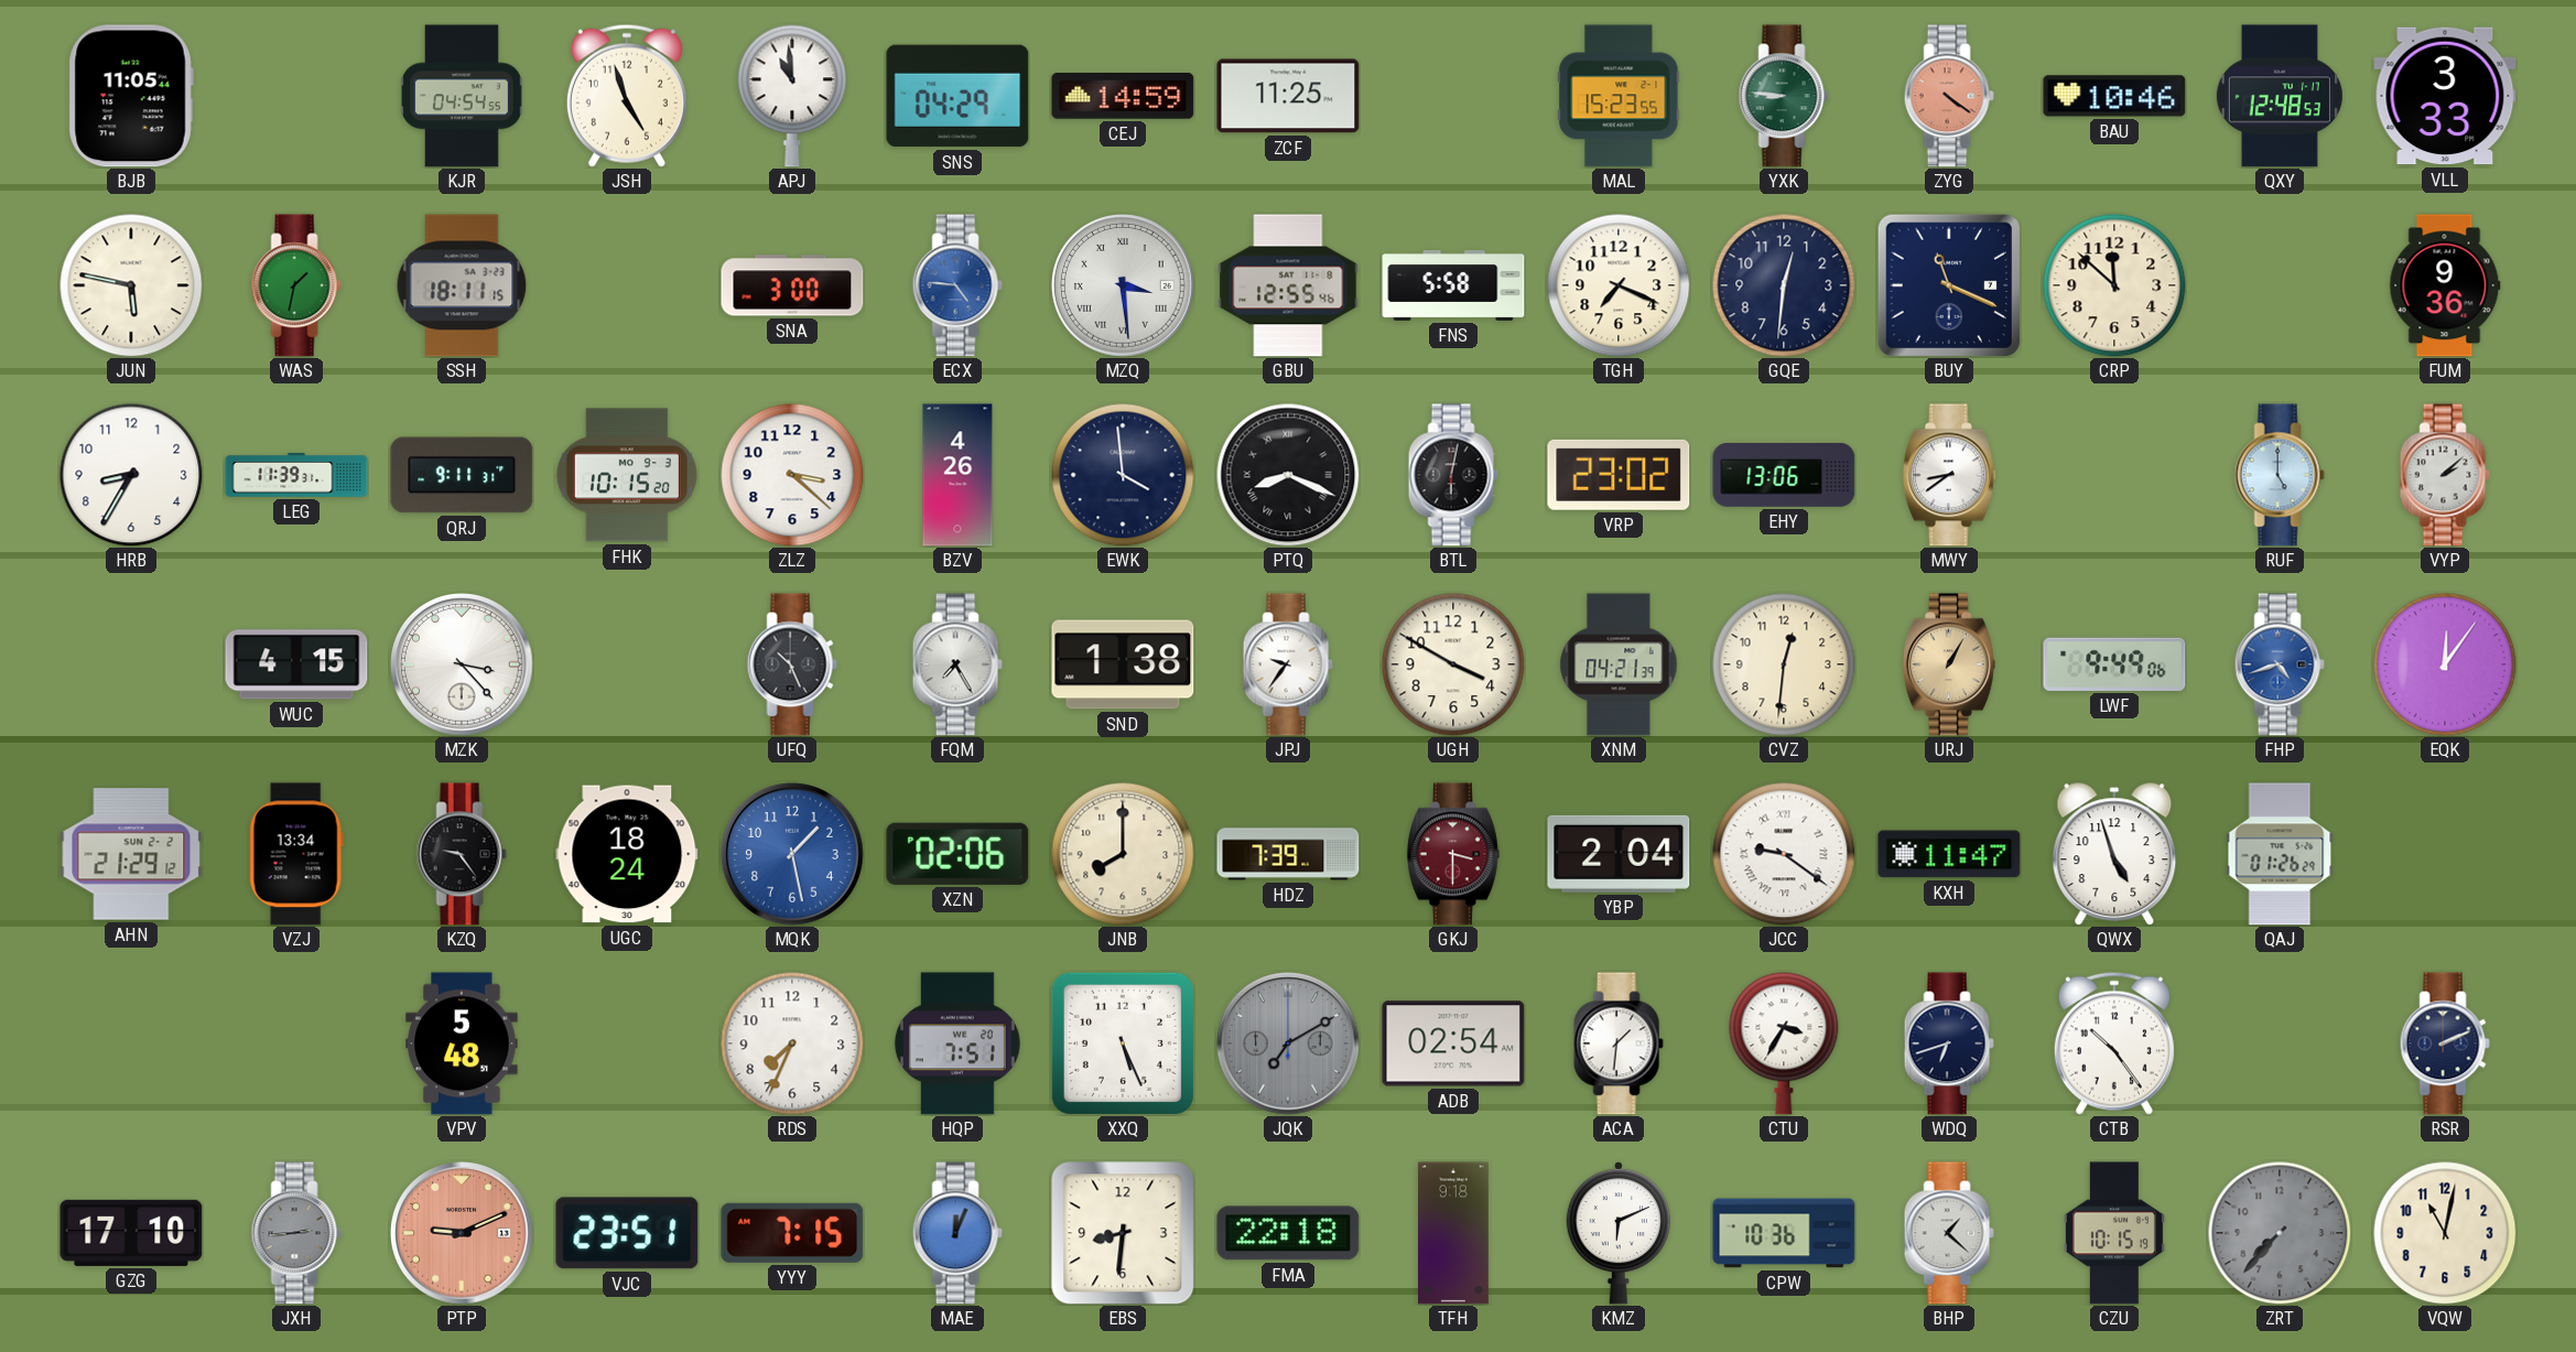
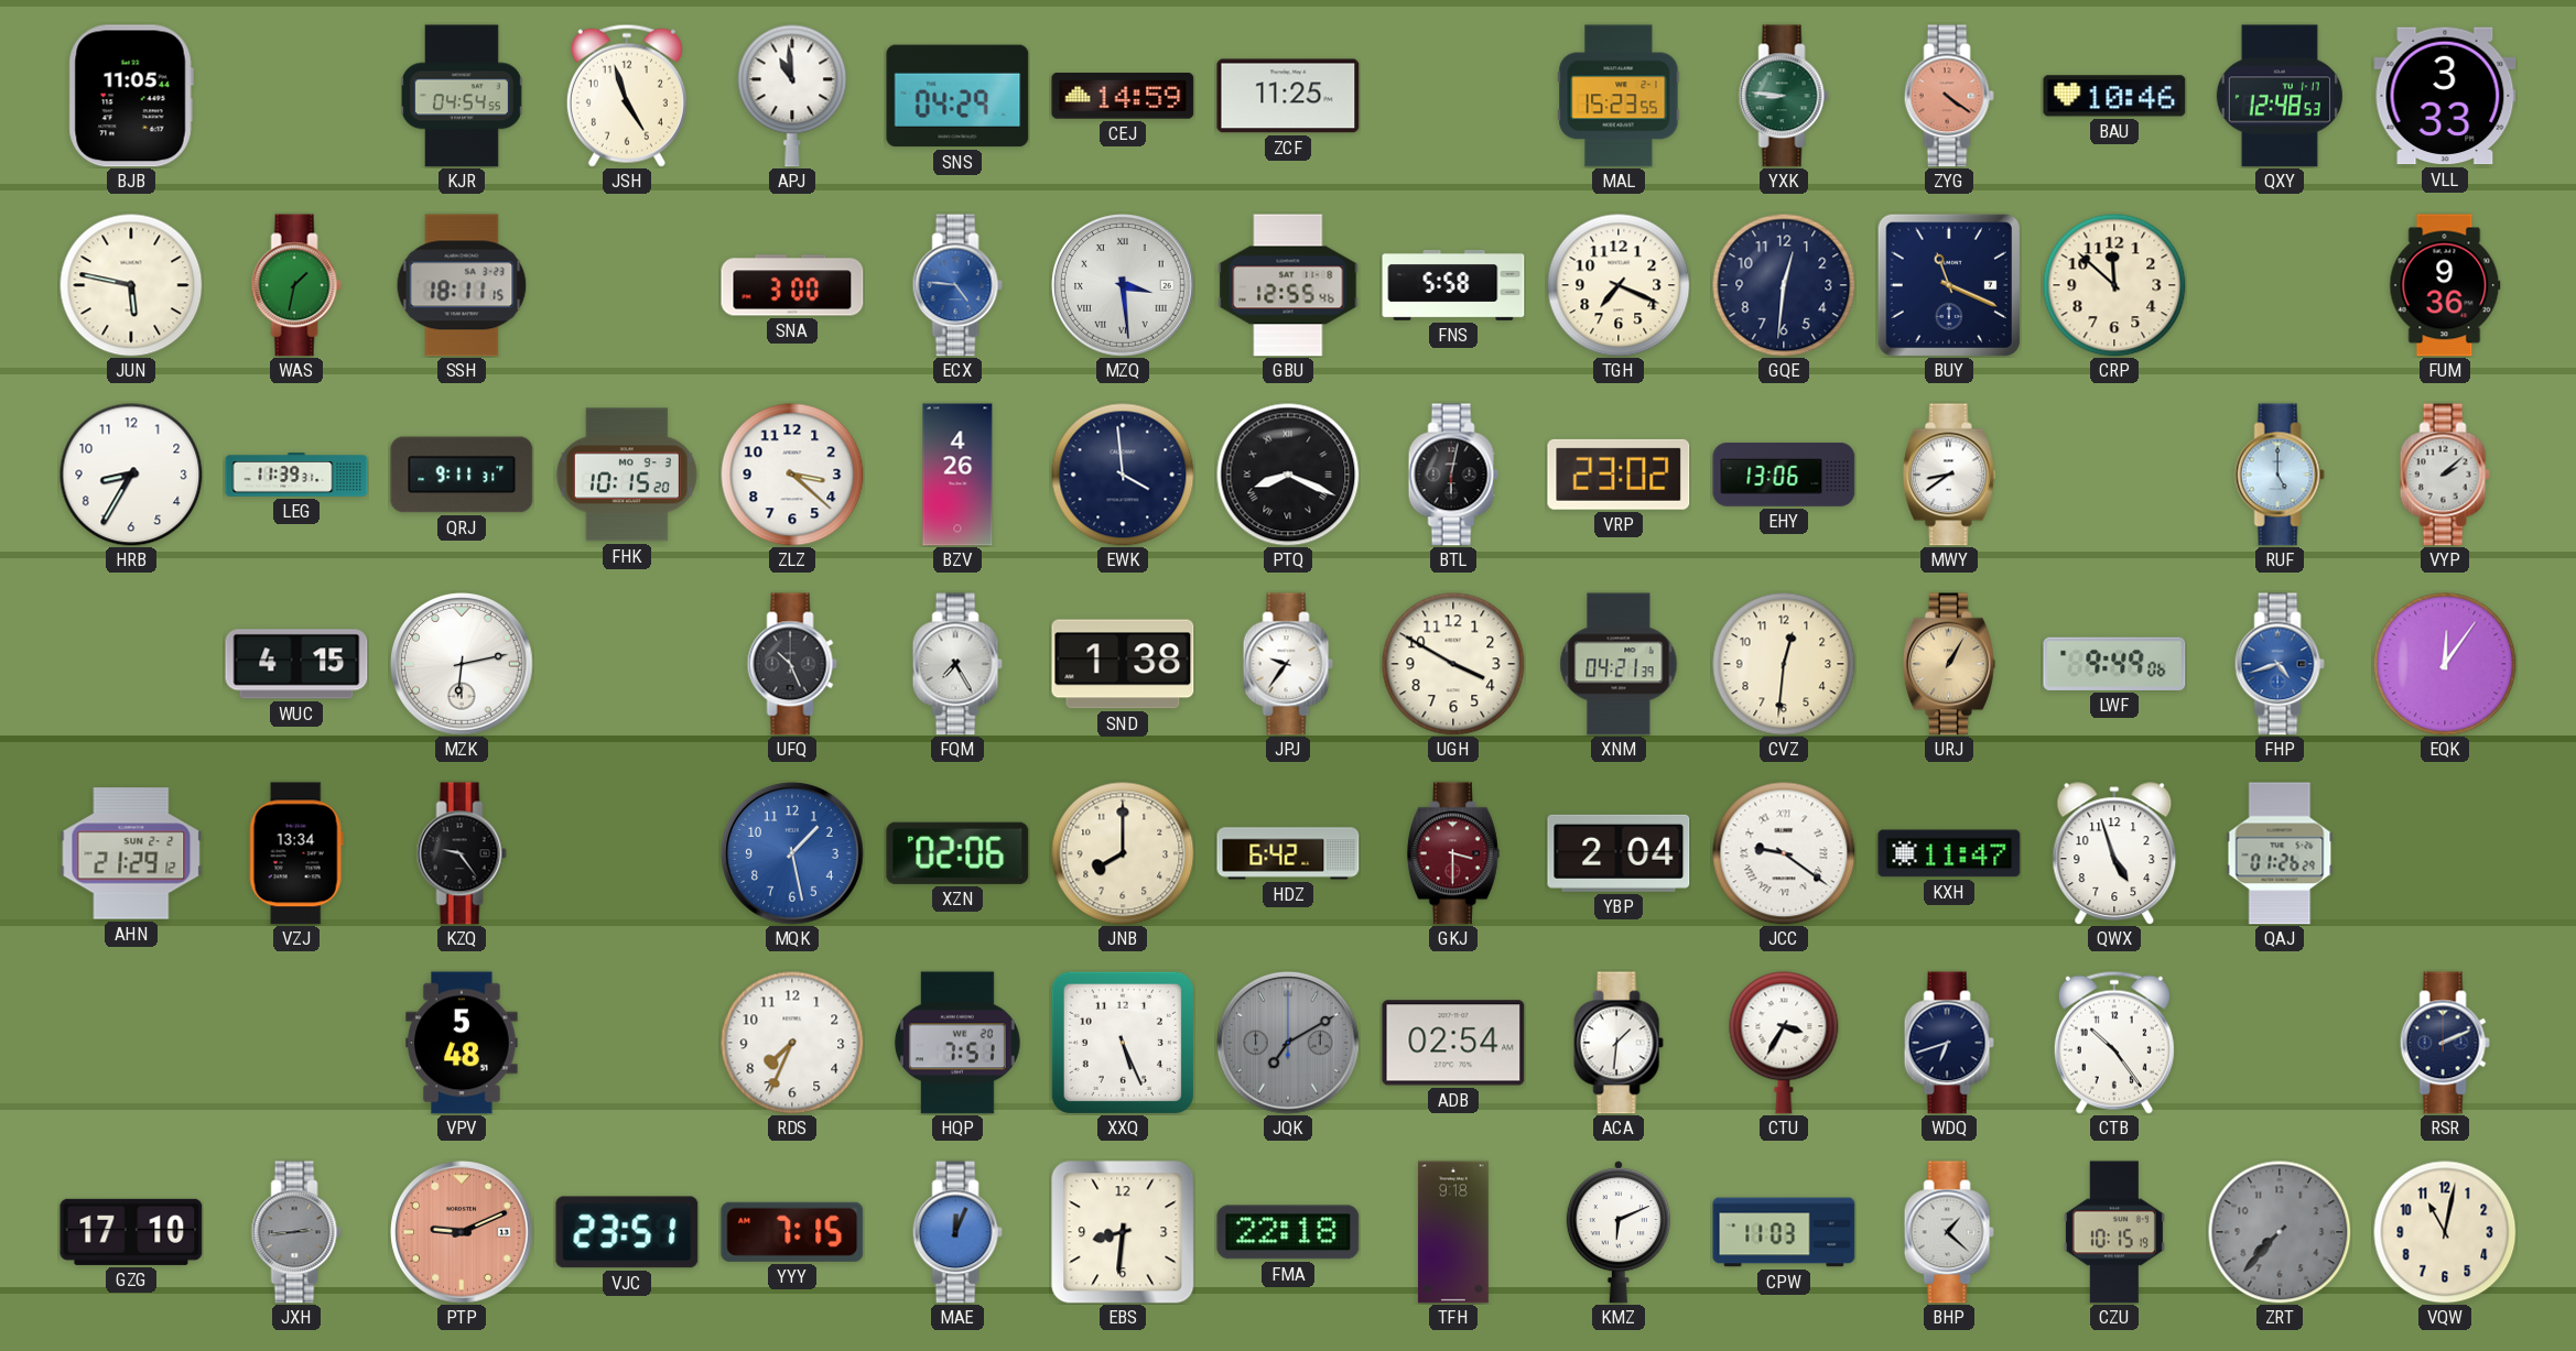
MZK: 3:23 -> 6:13
UGC: 18:24 -> none
HDZ: 7:39 -> 6:42
CPW: 10:36 -> 11:03
